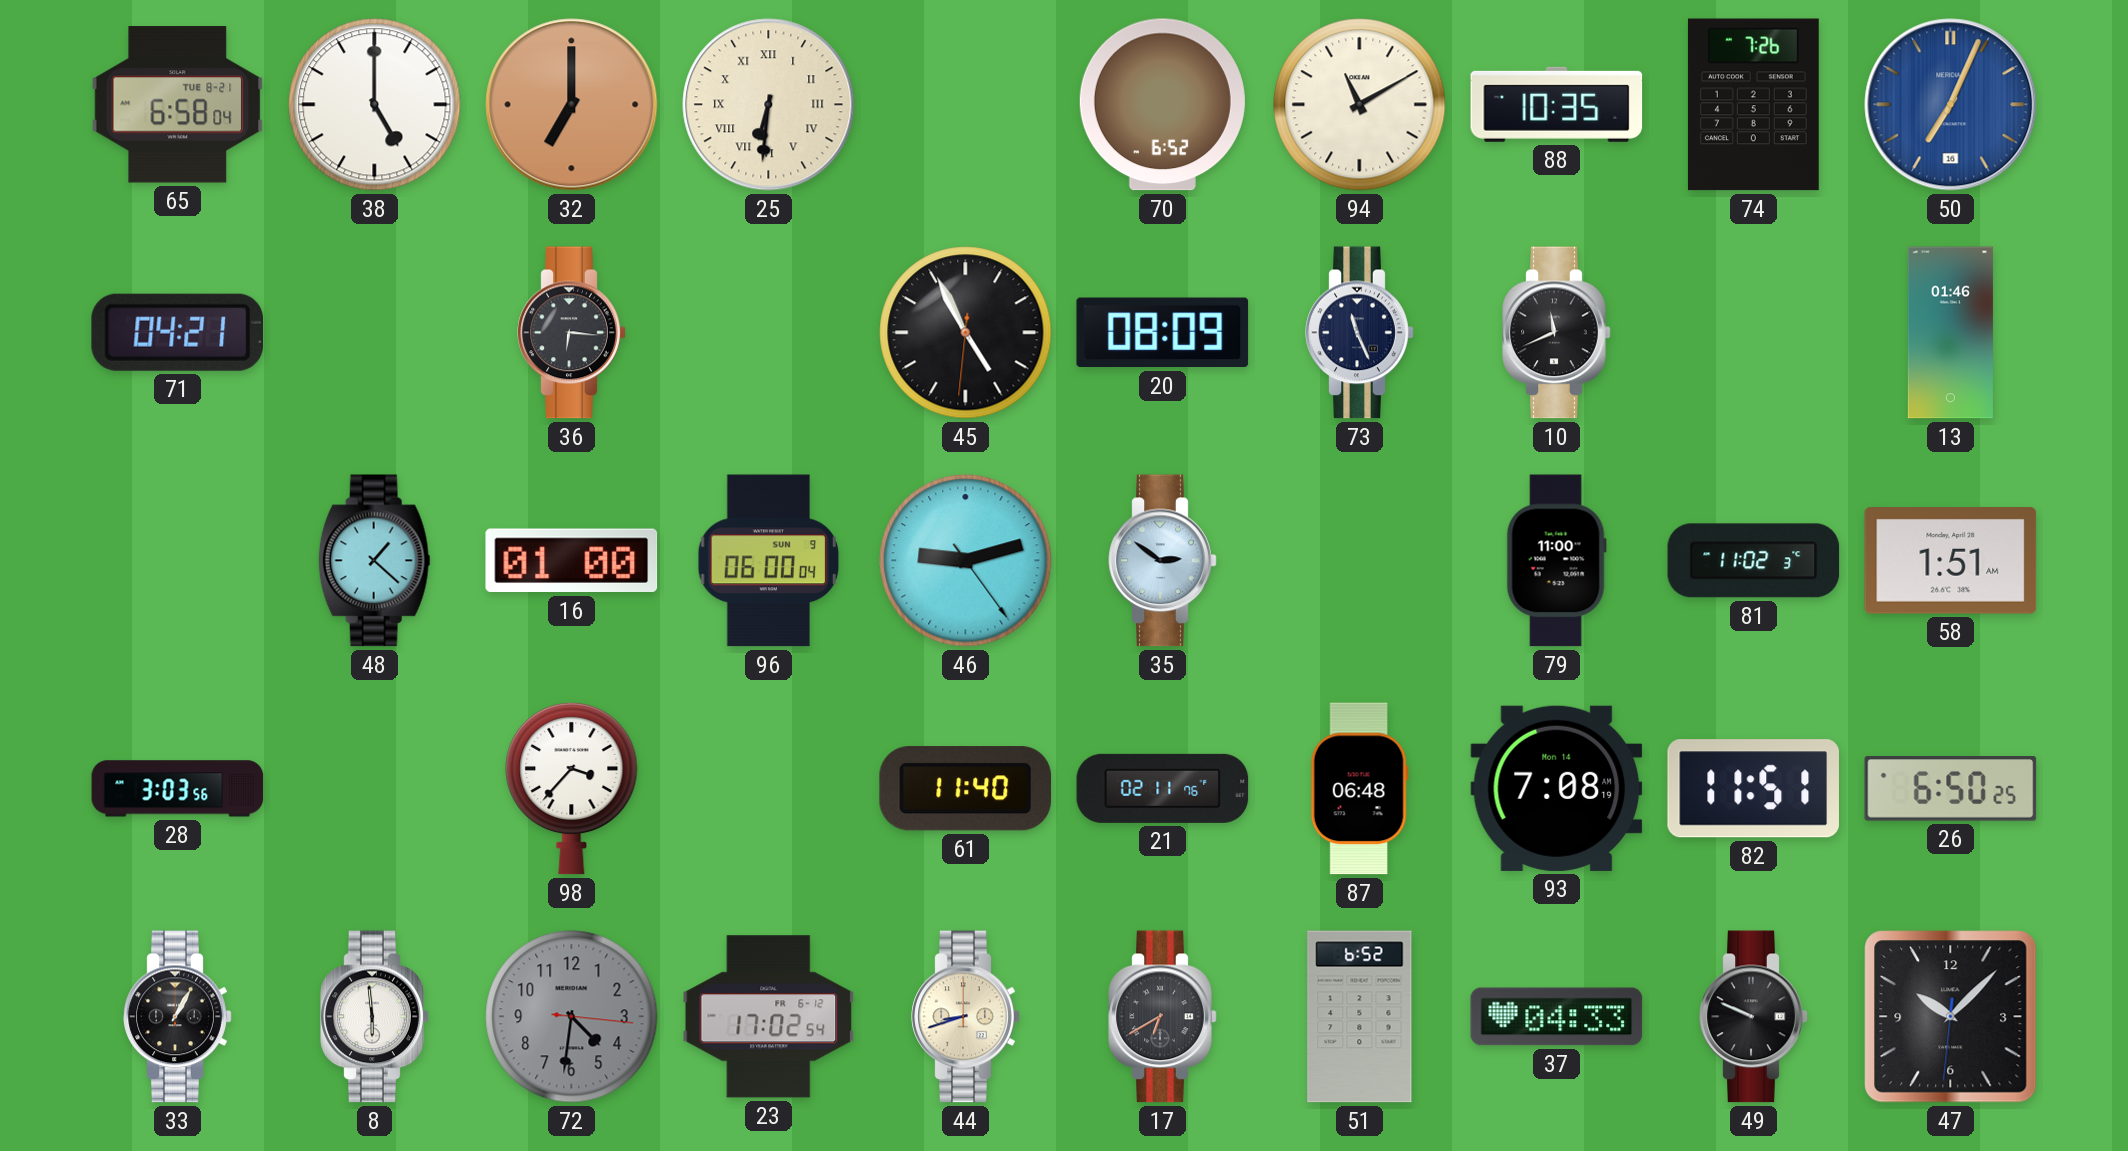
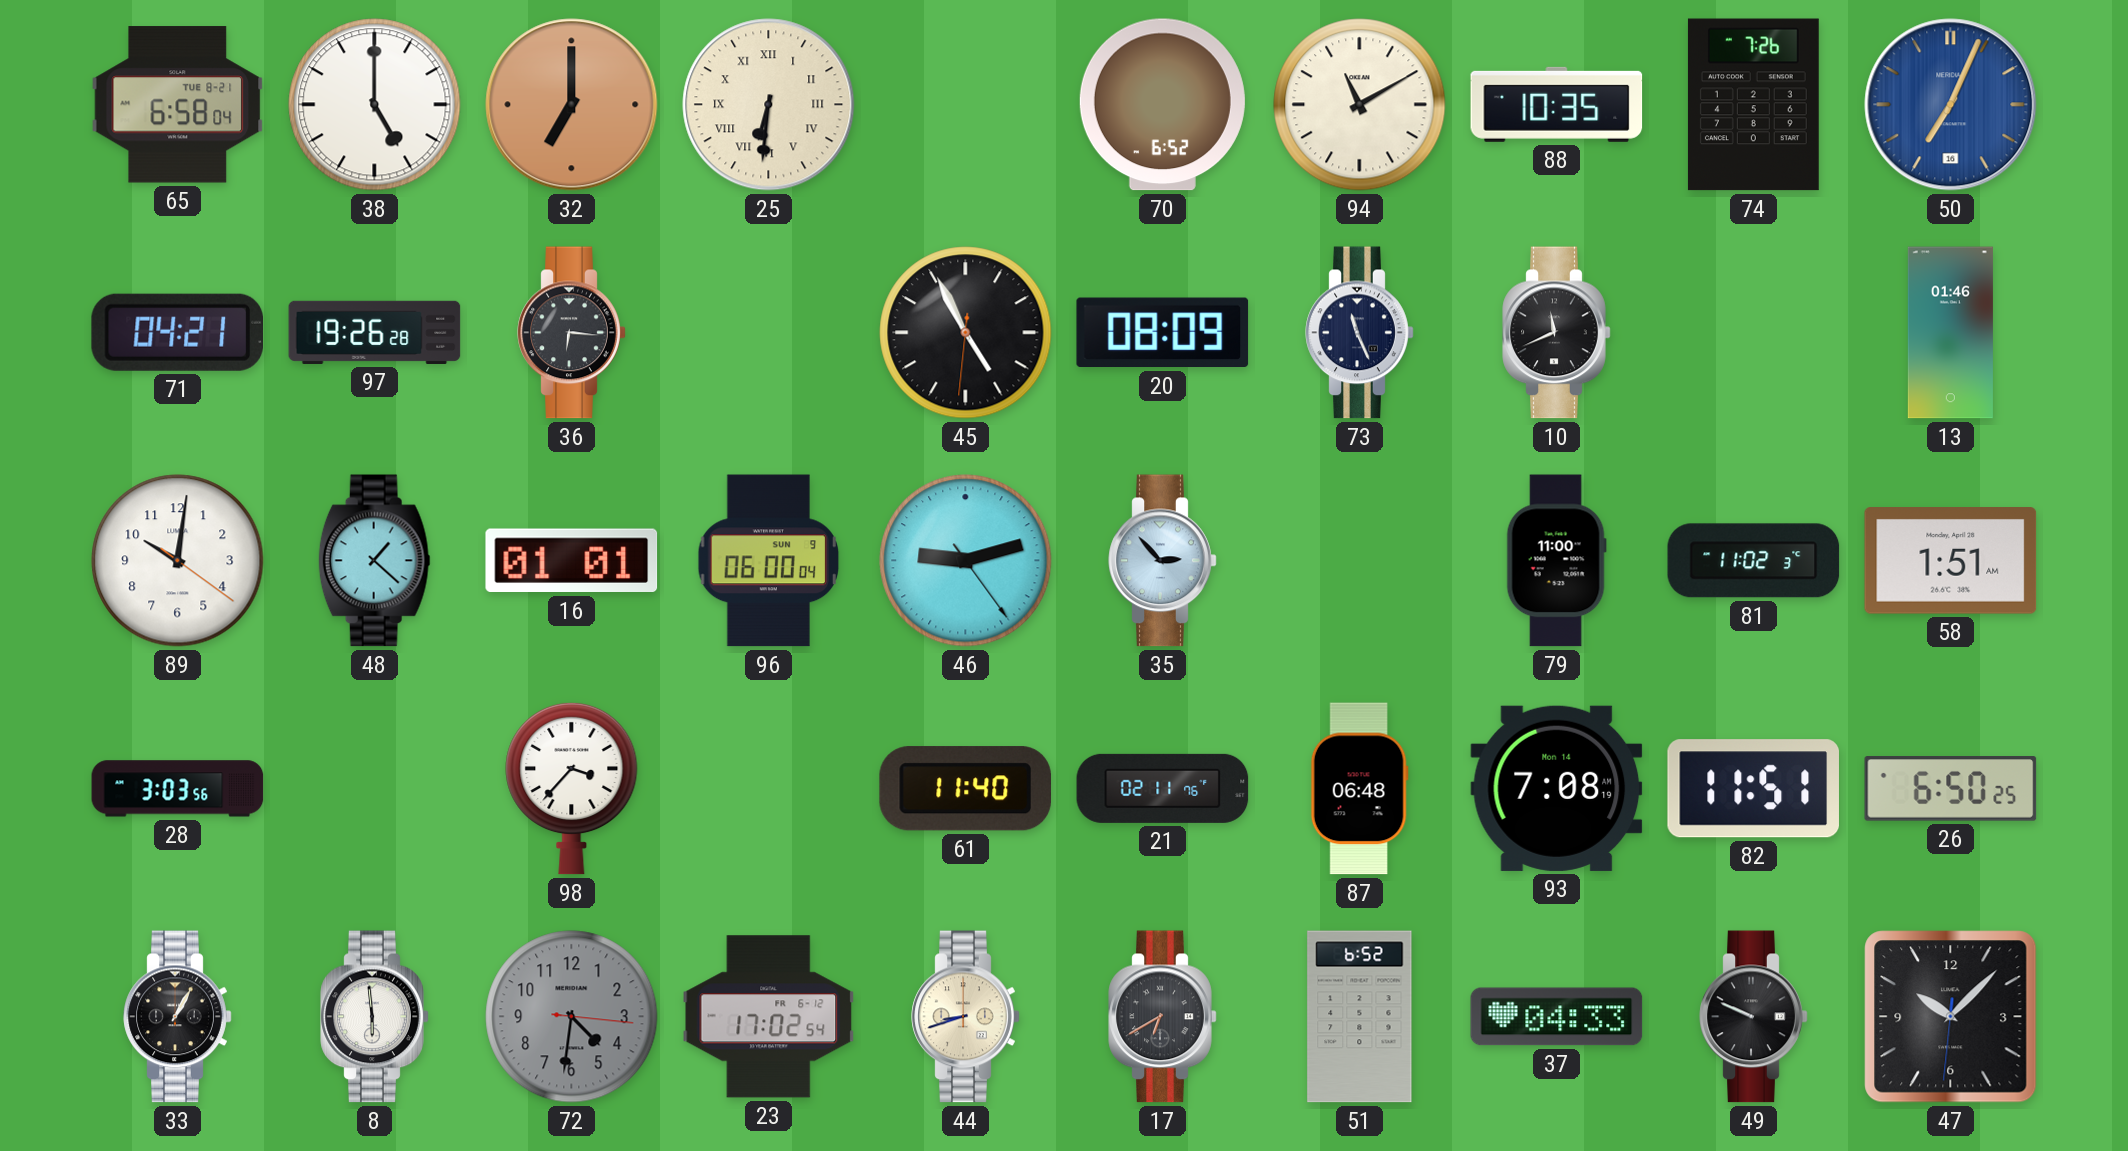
97: none -> 19:26
89: none -> 10:01
16: 01:00 -> 01:01
35: 2:51 -> 2:53
